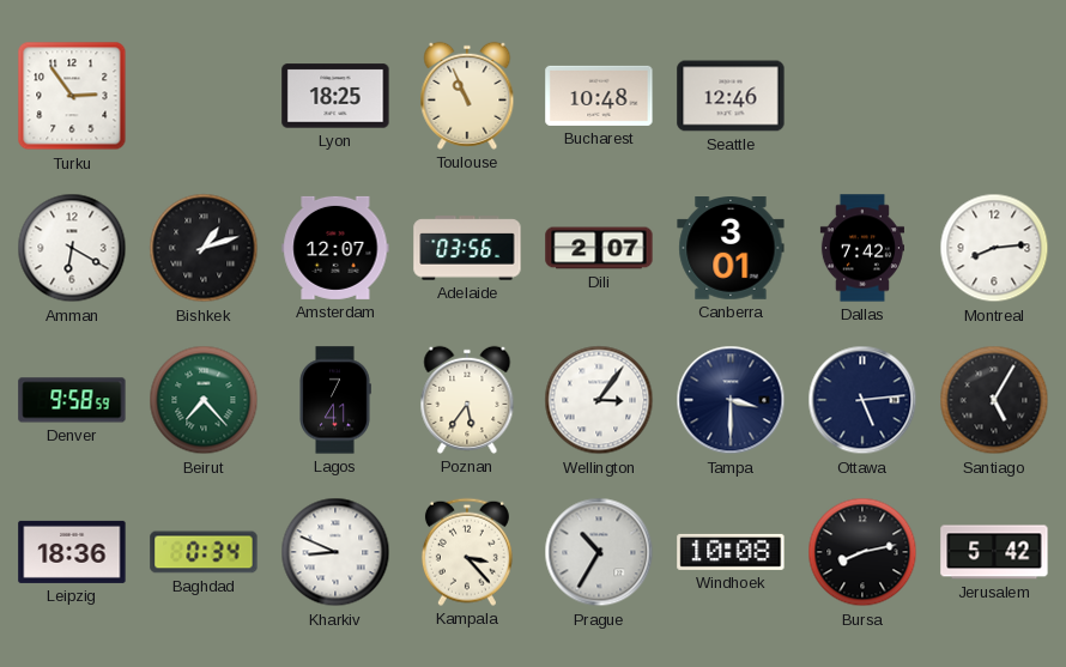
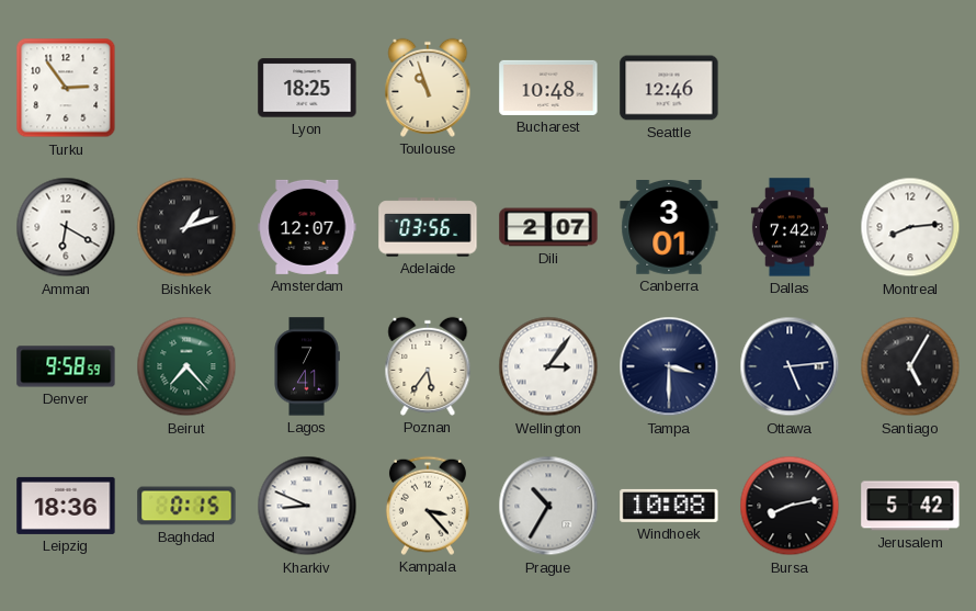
Toulouse: 10:56 -> 10:57
Baghdad: 0:34 -> 0:15
